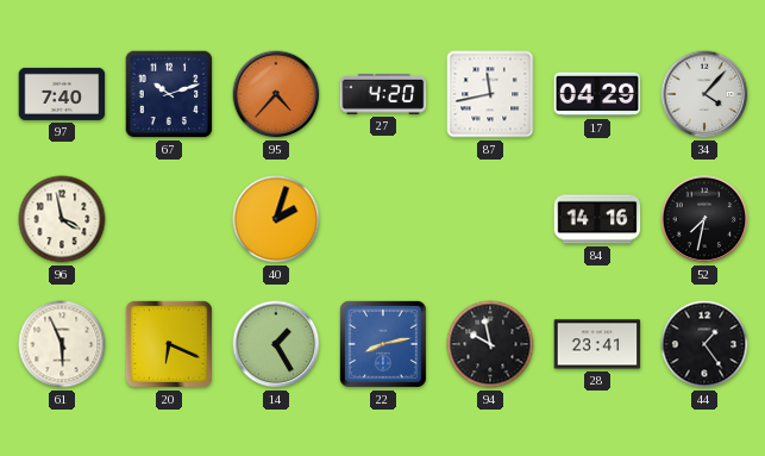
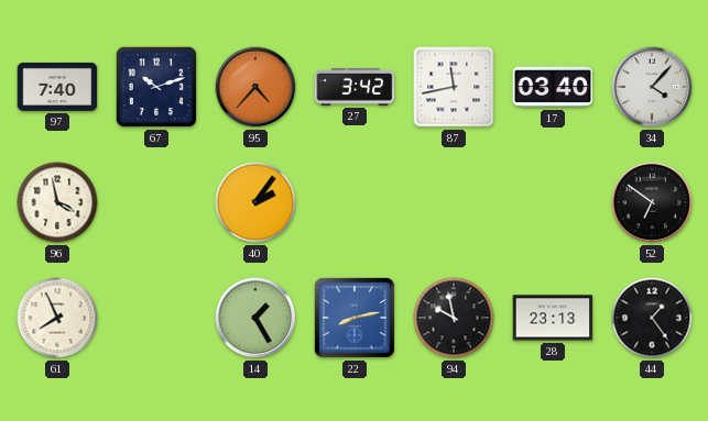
27: 4:20 -> 3:42
17: 04:29 -> 03:40
40: 2:03 -> 2:06
84: 14:16 -> none
52: 7:32 -> 6:51
61: 5:56 -> 7:56
20: 6:19 -> none
28: 23:41 -> 23:13
